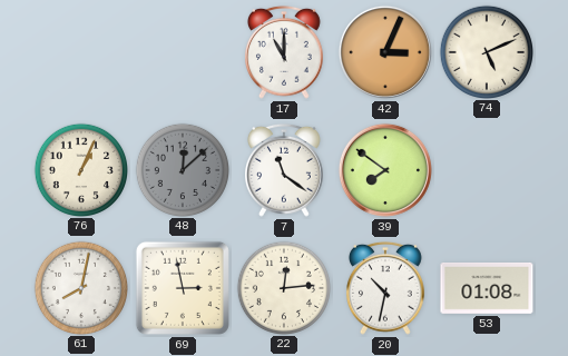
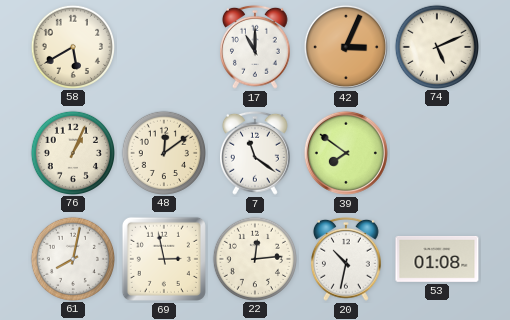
58: none -> 5:40
48: 12:08 -> 12:09
48 dial: grey -> cream
